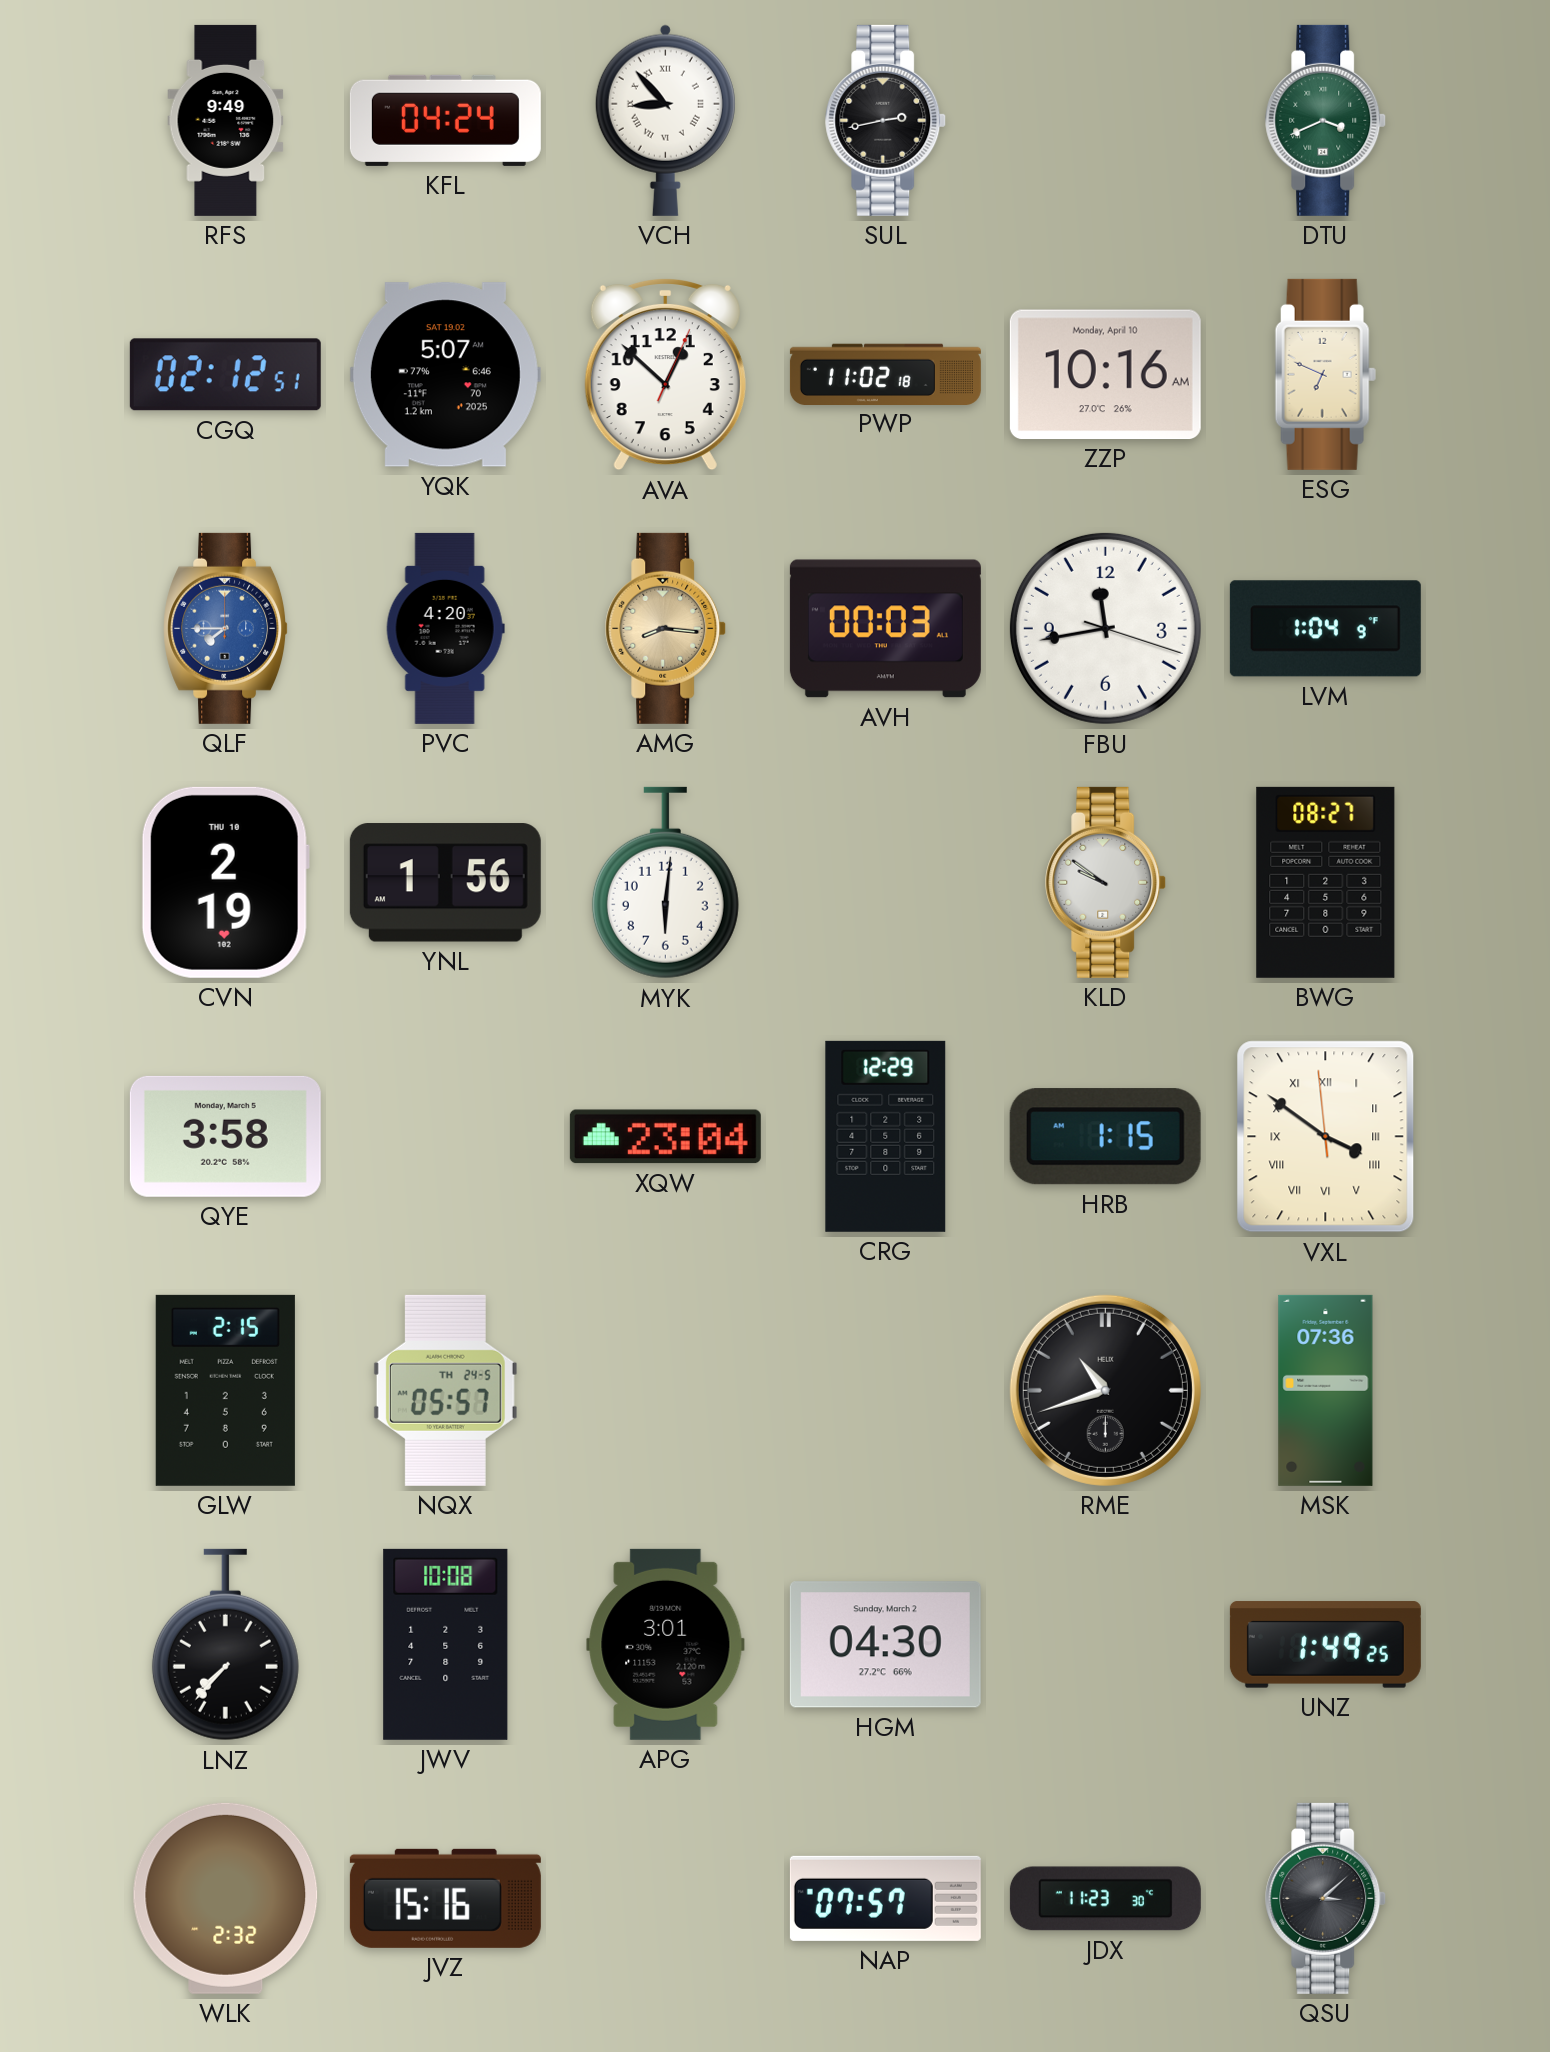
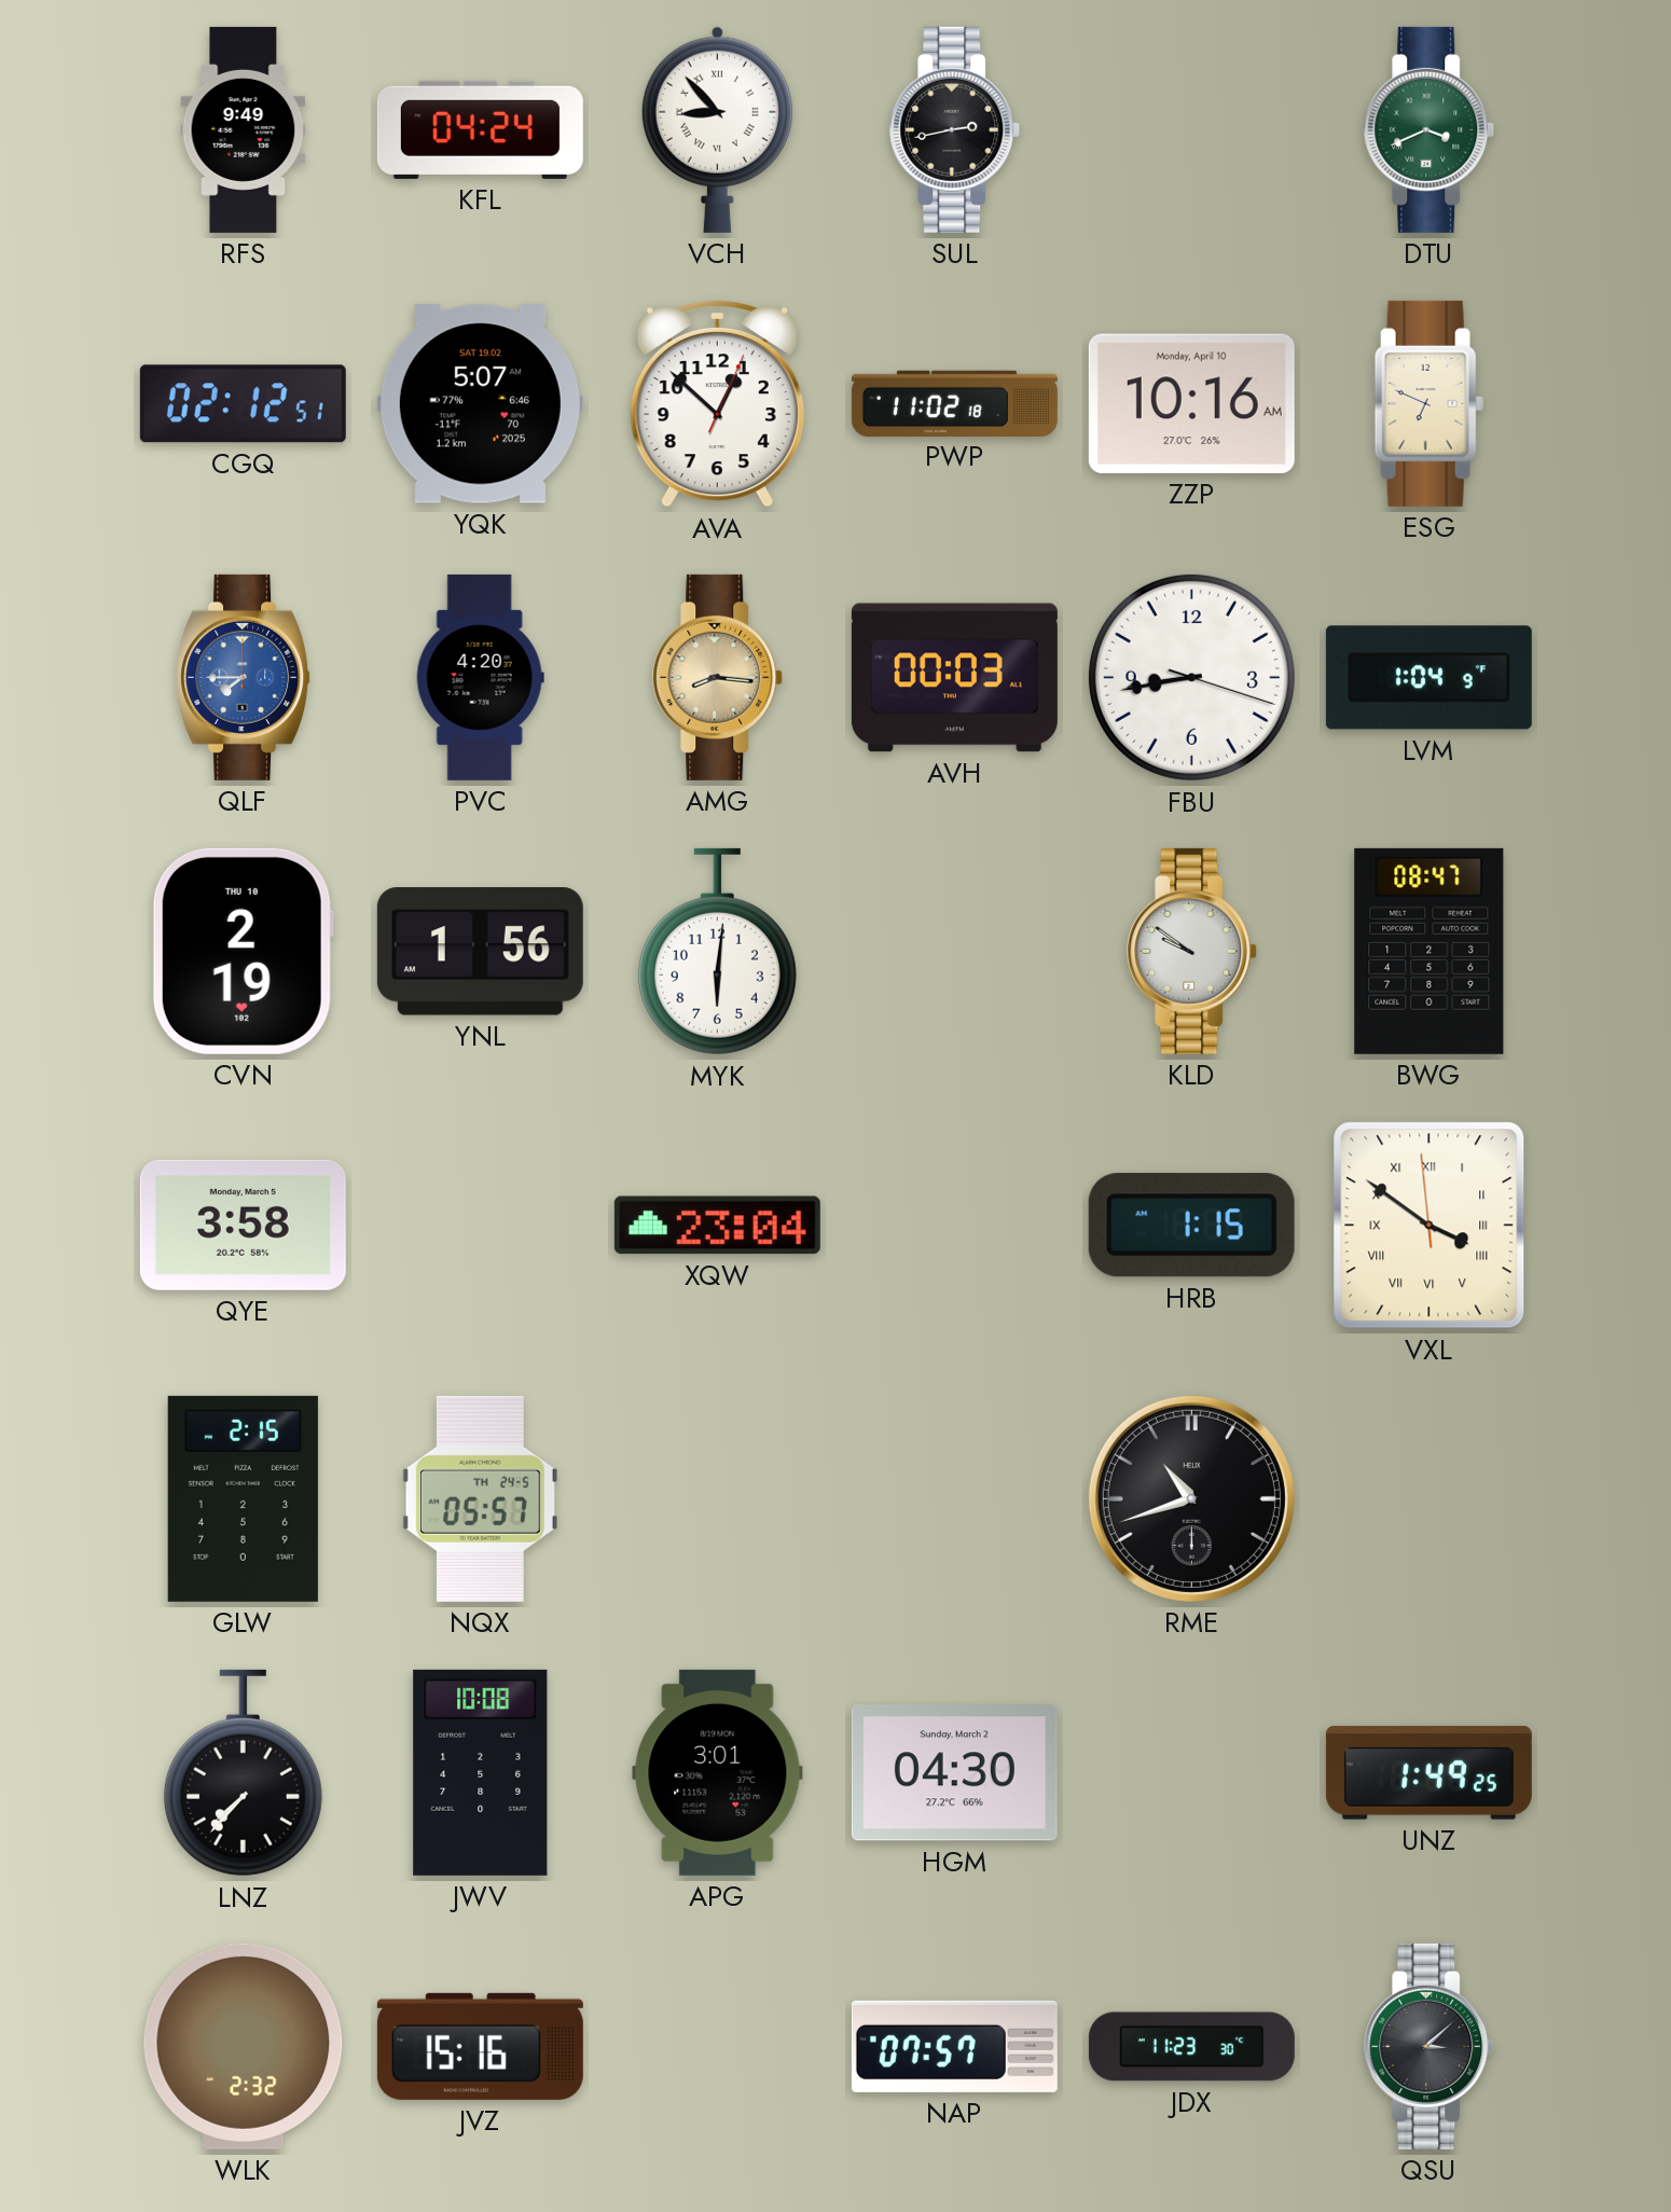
FBU: 11:43 -> 8:43
BWG: 08:27 -> 08:47
CRG: 12:29 -> none
MSK: 07:36 -> none
